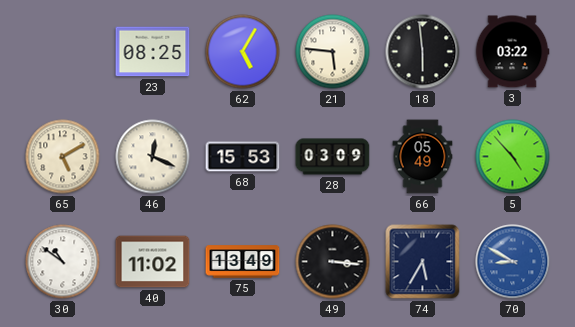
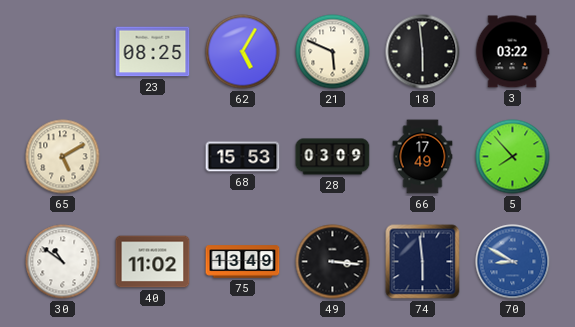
21: 5:46 -> 5:49
46: 12:19 -> none
66: 05:49 -> 17:49
5: 4:53 -> 7:53
74: 5:35 -> 5:59
